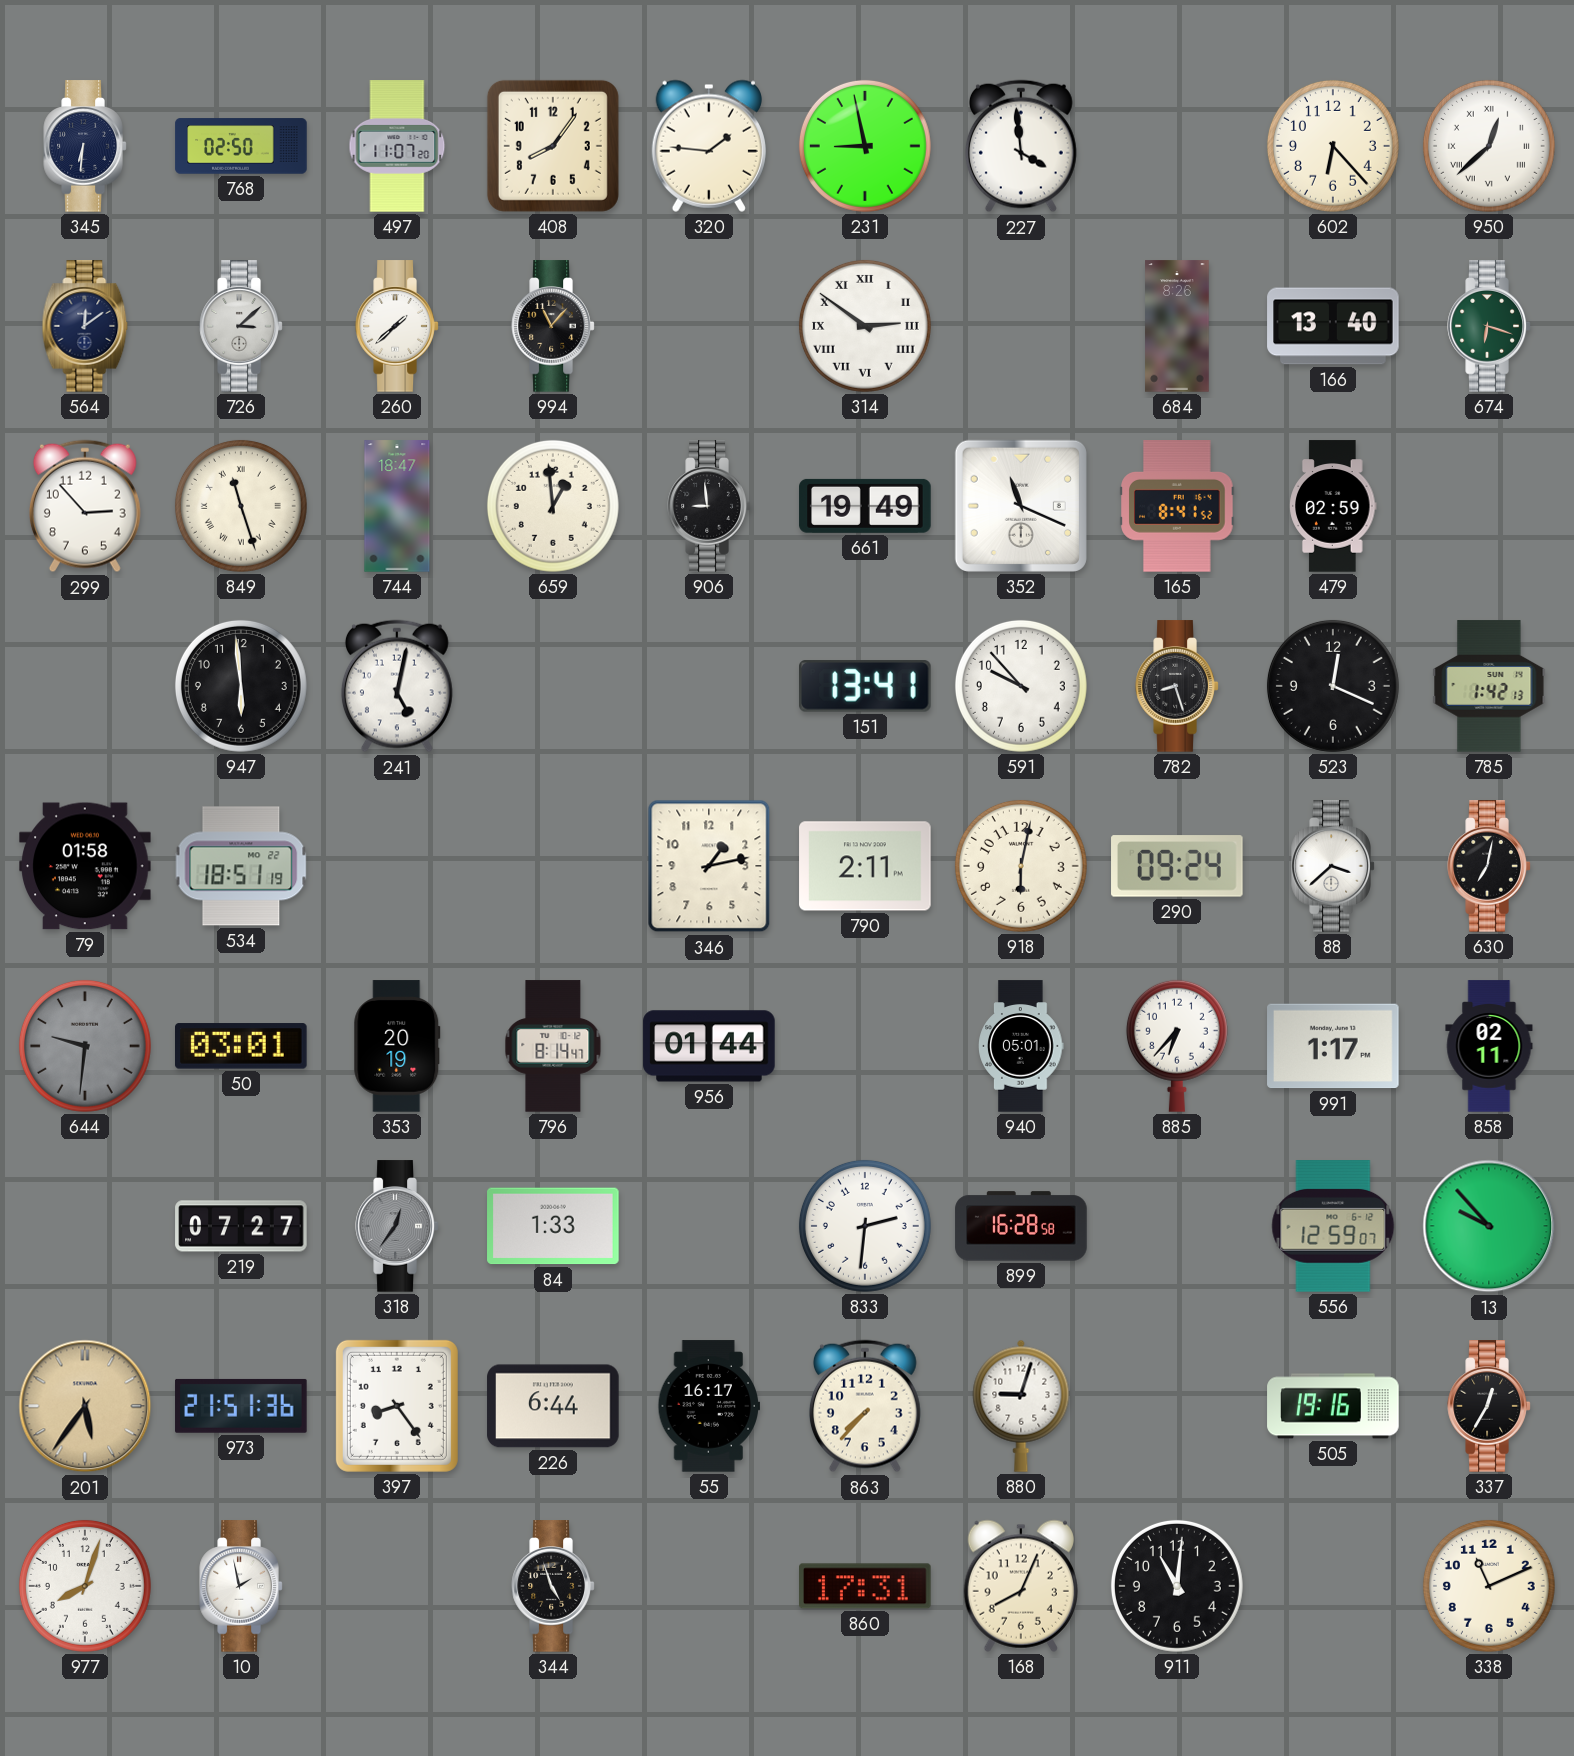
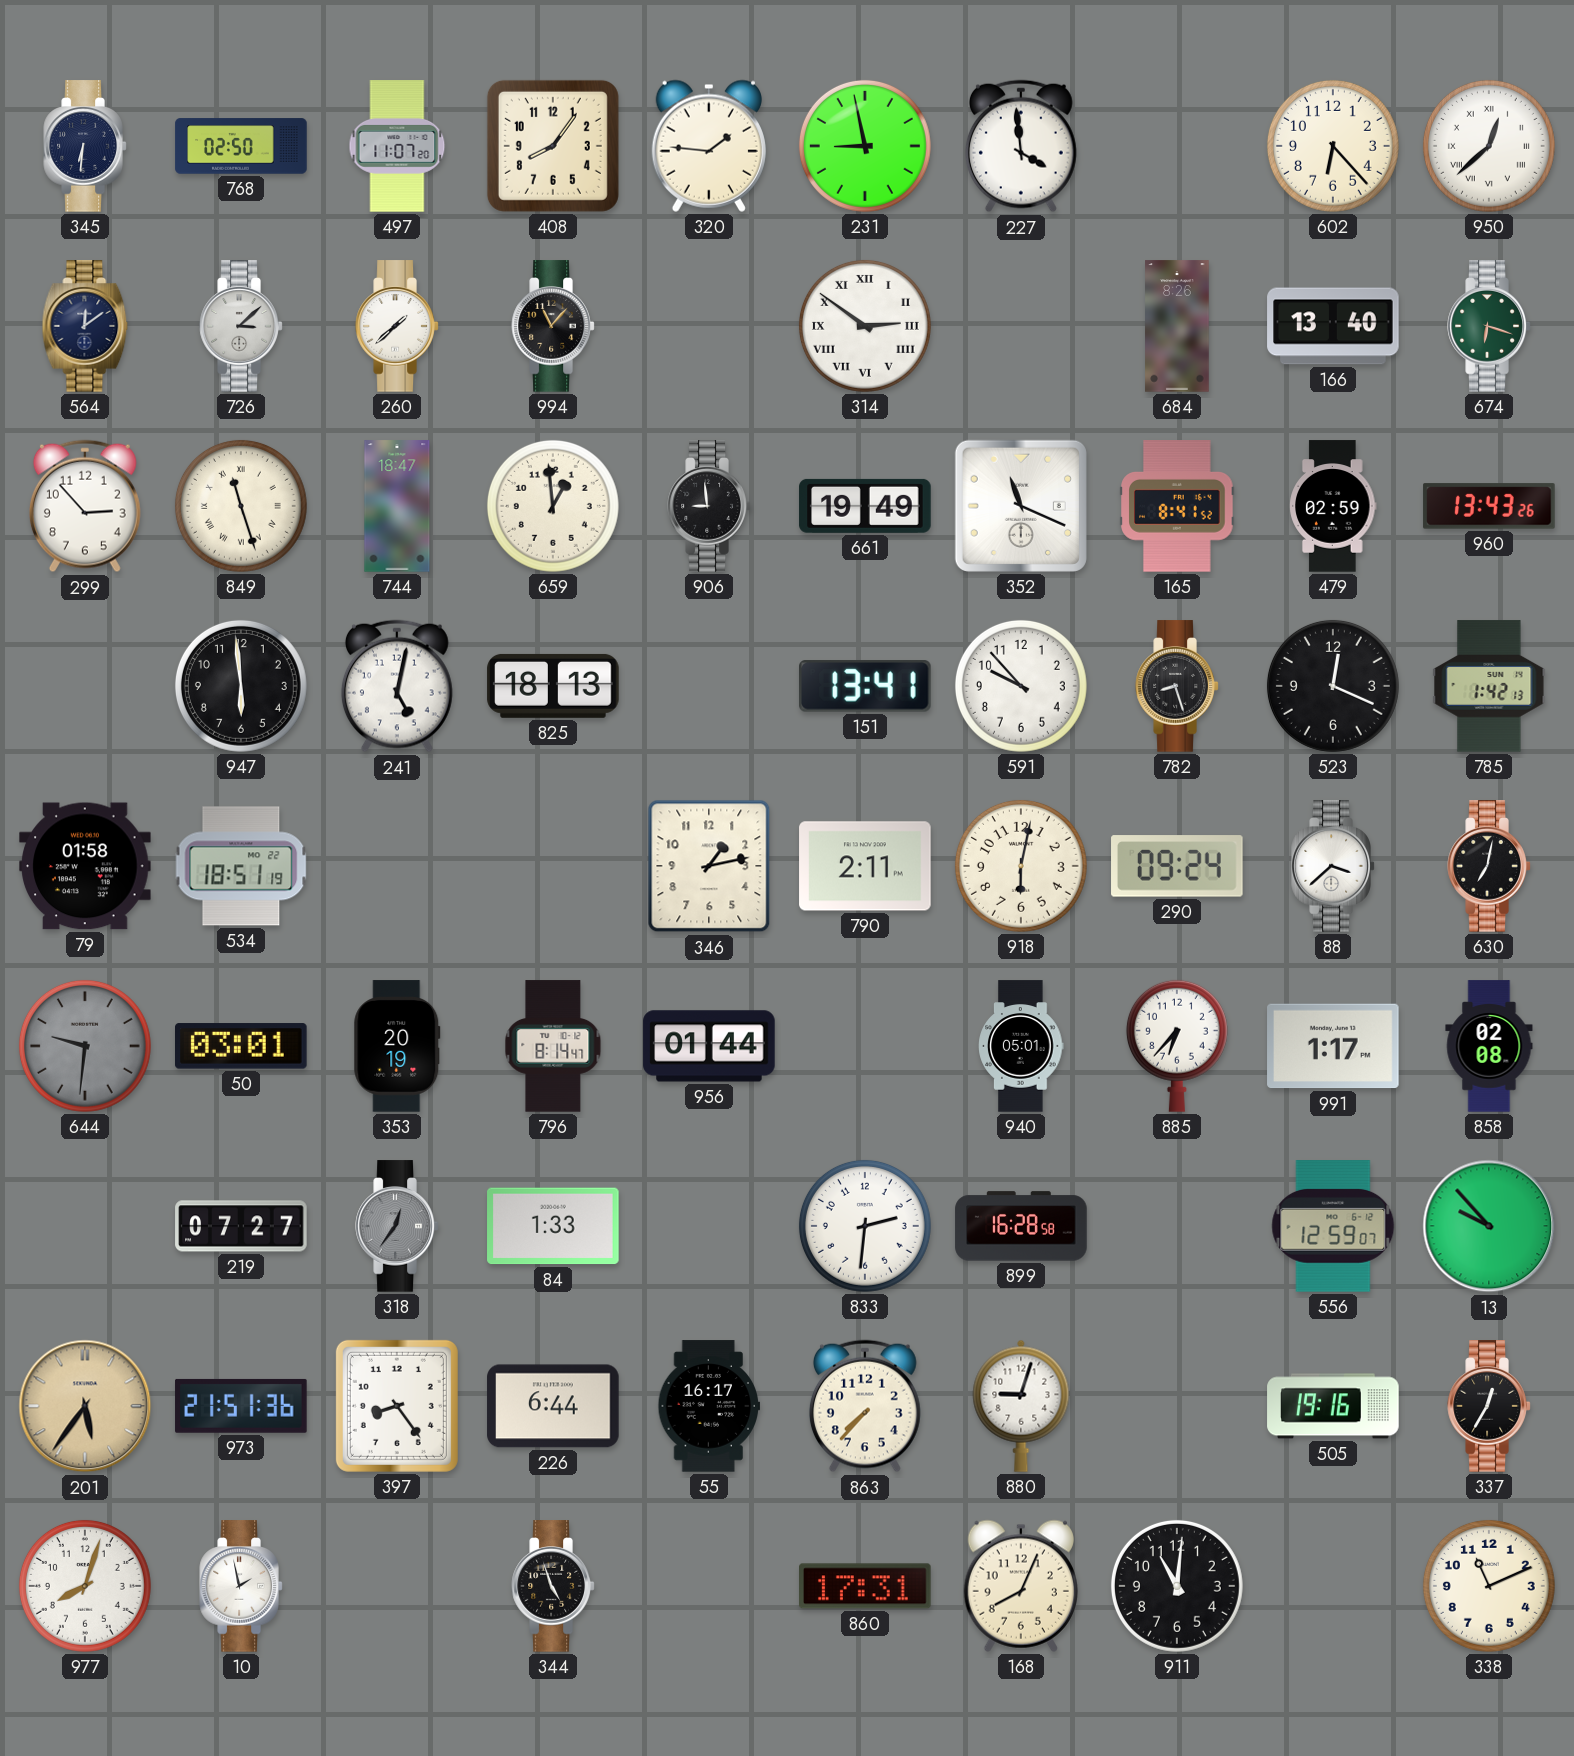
960: none -> 13:43
825: none -> 18:13
858: 02:11 -> 02:08
